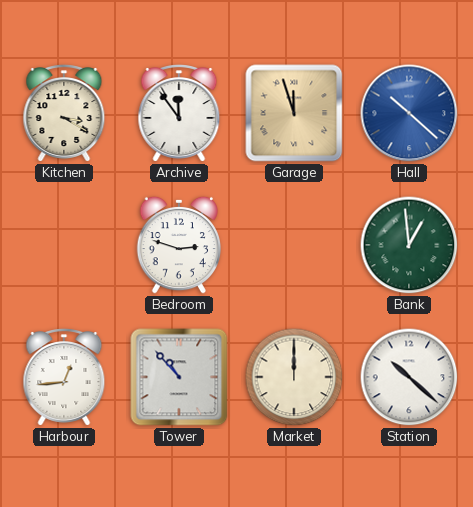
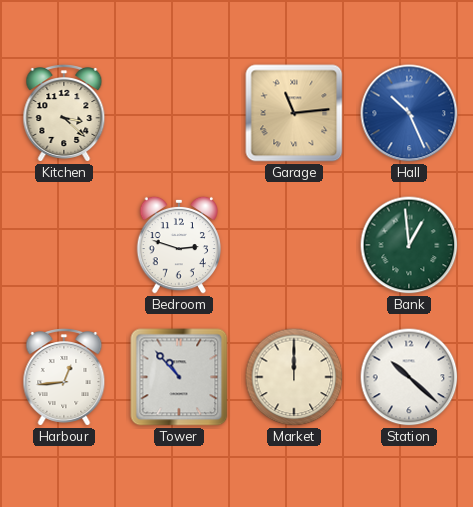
Kitchen: 3:20 -> 3:22
Archive: 11:54 -> none
Garage: 11:57 -> 11:14
Hall: 10:22 -> 10:26
